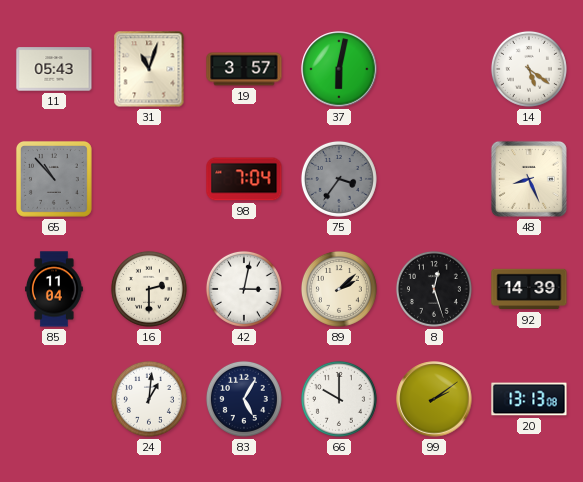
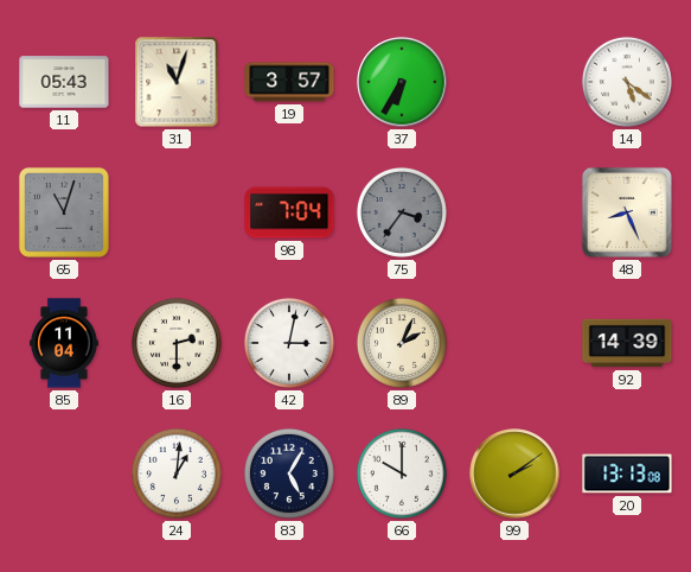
37: 6:02 -> 6:35
65: 10:53 -> 11:03
89: 2:08 -> 2:04
8: 12:27 -> none
